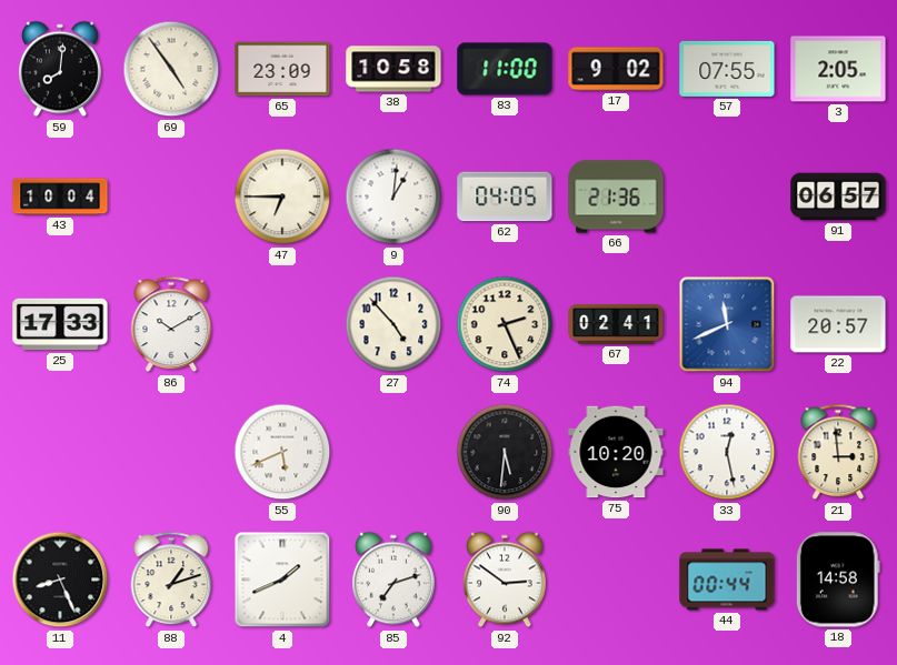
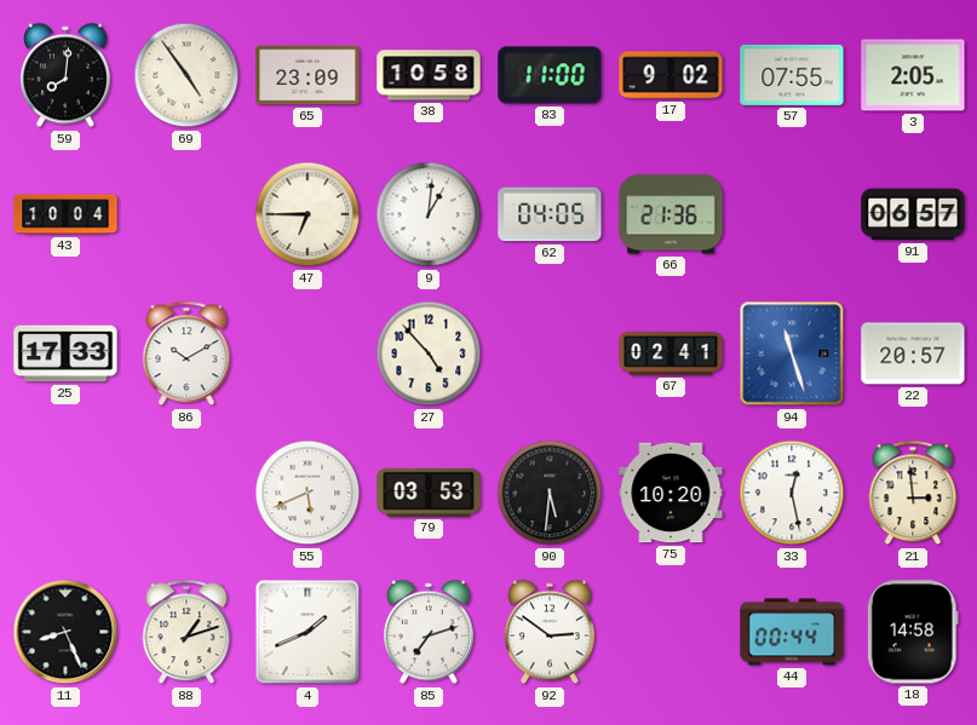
74: 2:26 -> none
94: 11:41 -> 11:27
79: none -> 03:53
